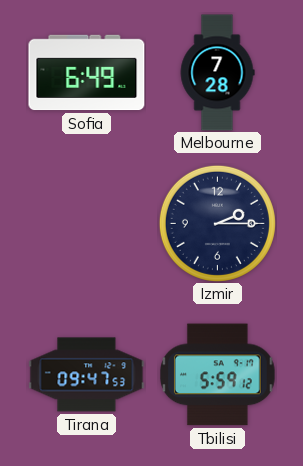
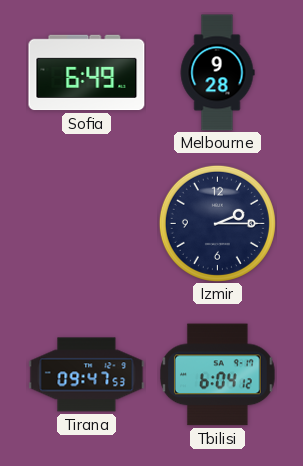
Melbourne: 7:28 -> 9:28
Tbilisi: 5:59 -> 6:04
